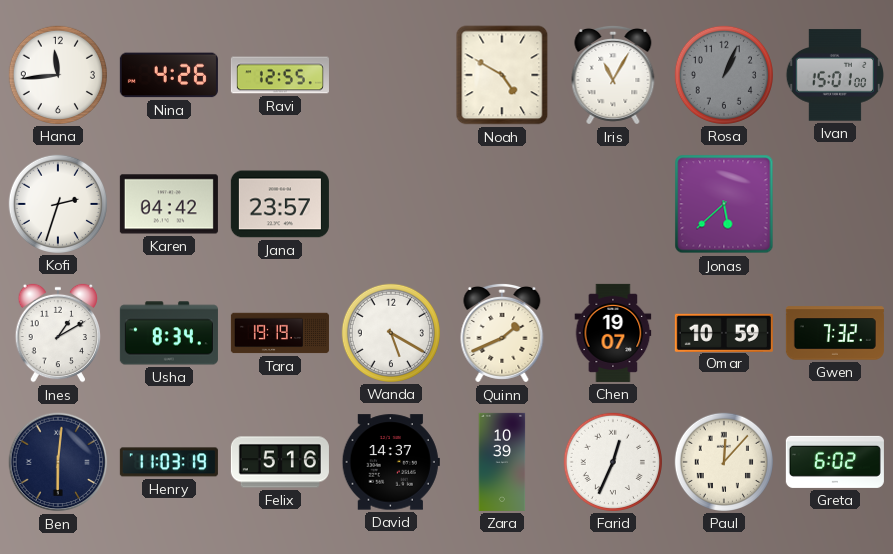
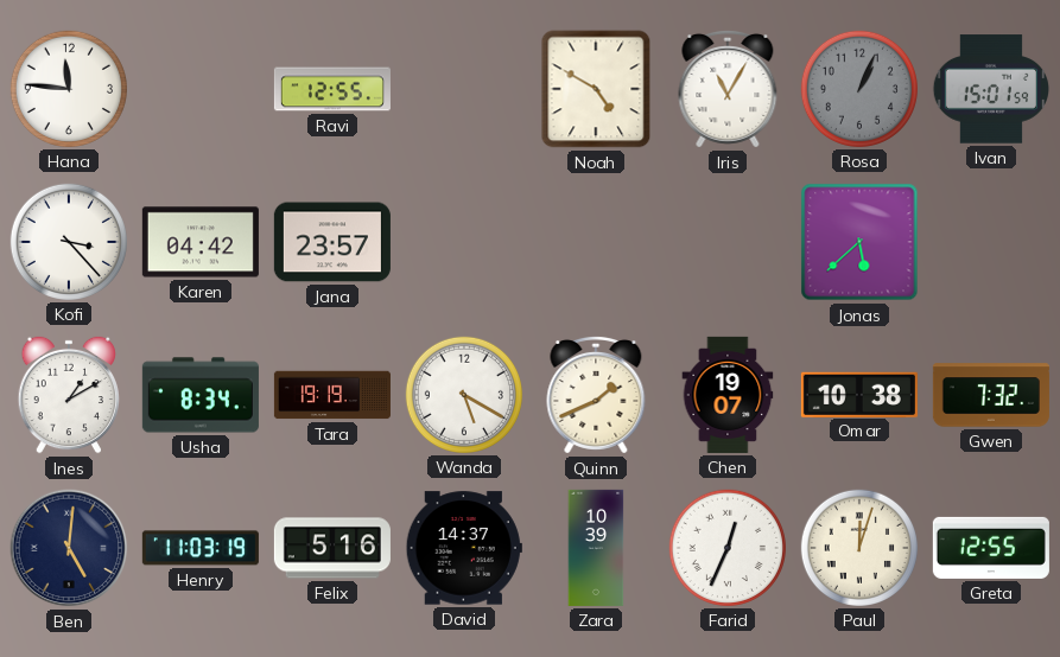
Hana: 11:44 -> 11:46
Nina: 4:26 -> none
Ivan: 15:01:00 -> 15:01:59
Kofi: 2:33 -> 3:23
Omar: 10:59 -> 10:38
Ben: 6:01 -> 5:01
Paul: 12:07 -> 12:03
Greta: 6:02 -> 12:55
